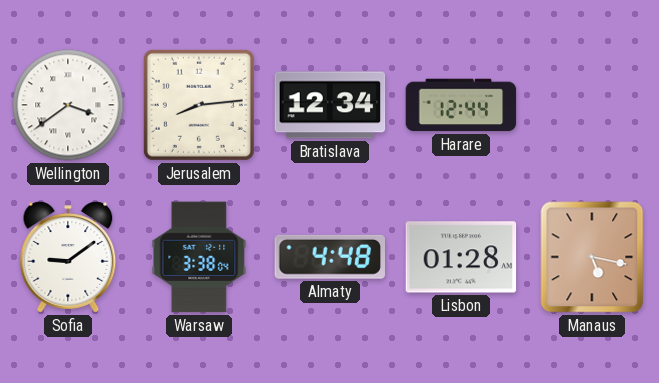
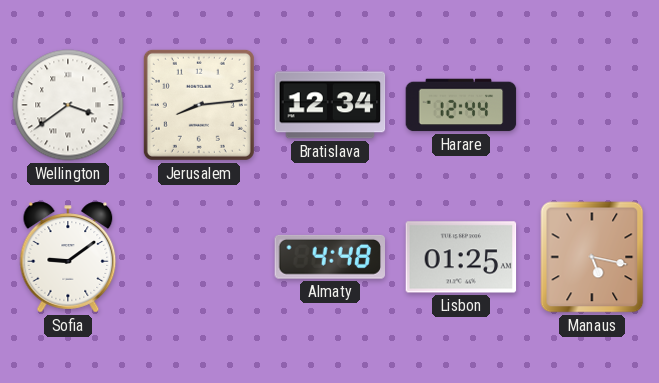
Warsaw: 3:38 -> none
Lisbon: 01:28 -> 01:25
